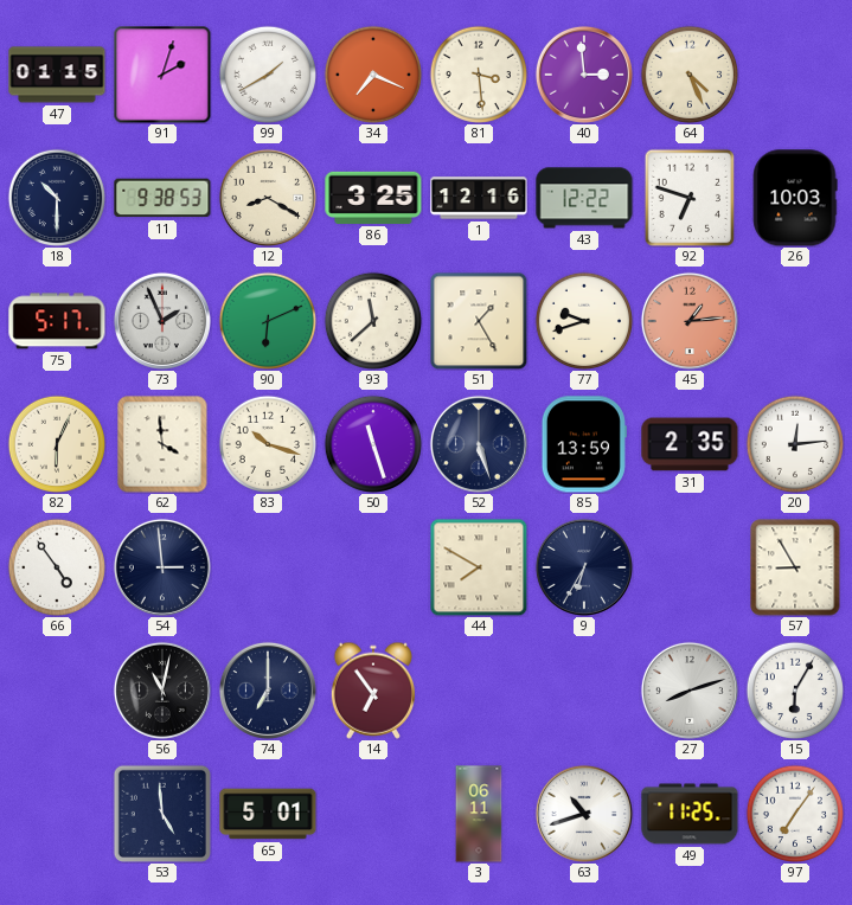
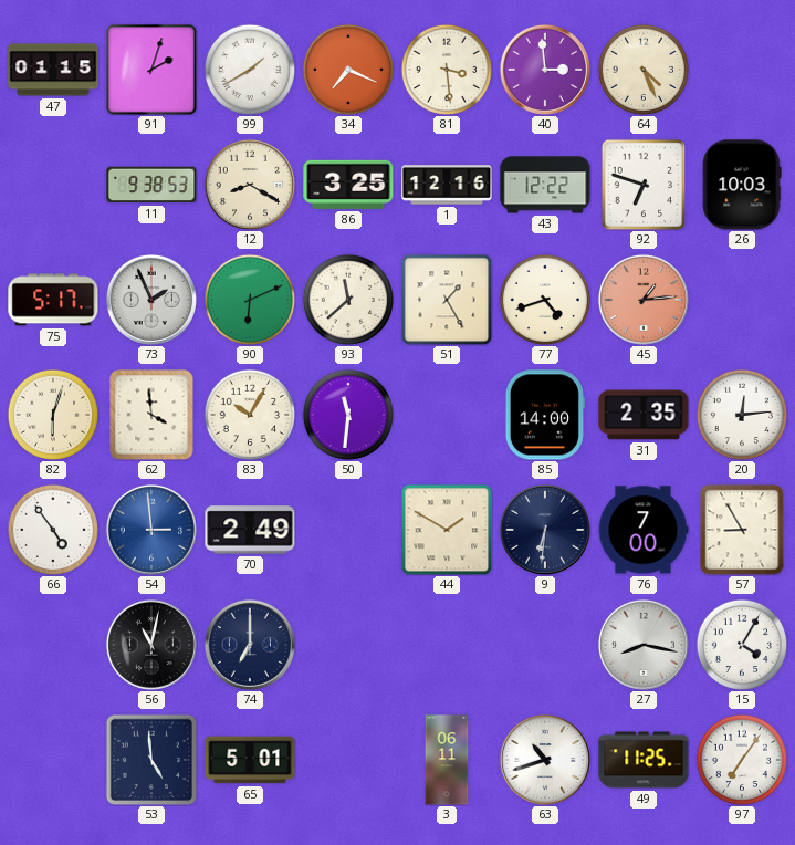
18: 10:30 -> none
77: 9:42 -> 4:42
82: 6:04 -> 6:03
83: 10:18 -> 10:05
50: 11:27 -> 11:31
52: 5:27 -> none
85: 13:59 -> 14:00
54 dial: navy -> blue
70: none -> 2:49
44: 7:50 -> 1:50
9: 6:35 -> 6:31
76: none -> 7:00
14: 6:54 -> none
27: 8:12 -> 8:17
15: 6:05 -> 4:05
